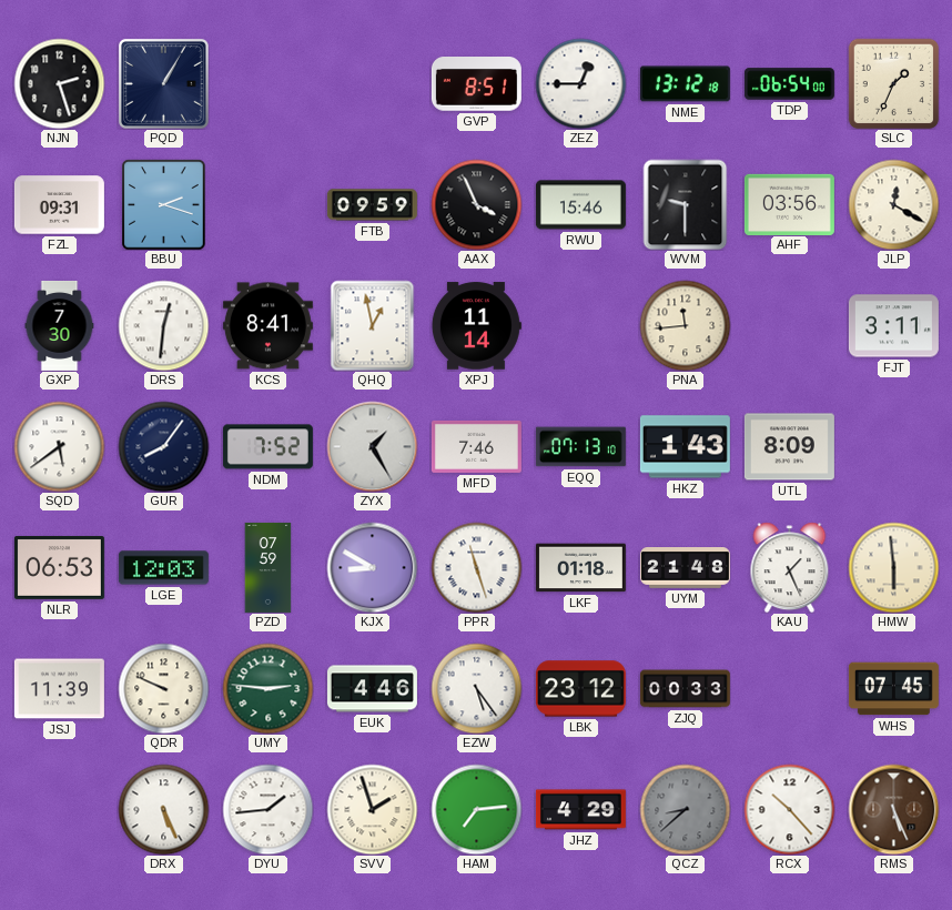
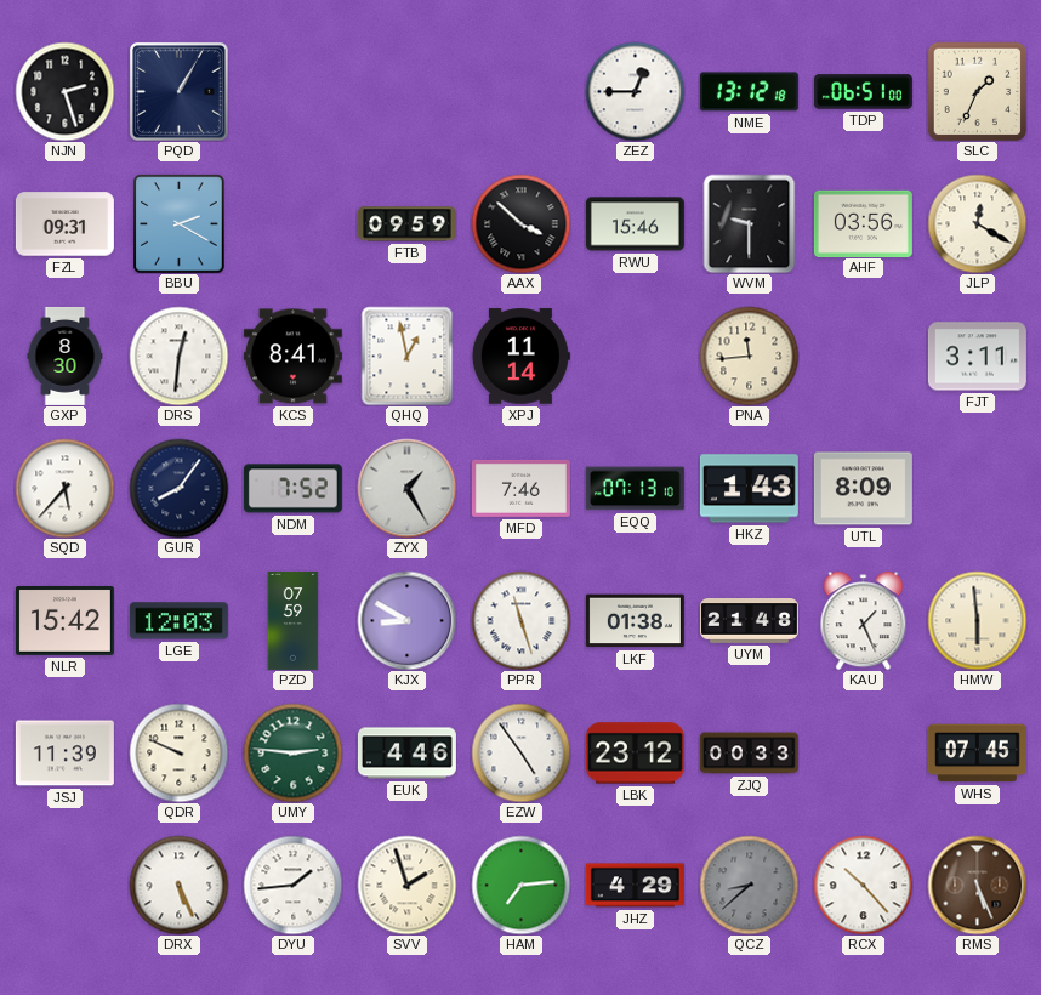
GVP: 8:51 -> none
TDP: 06:54 -> 06:51
BBU: 2:18 -> 2:20
AAX: 3:56 -> 3:52
GXP: 7:30 -> 8:30
SQD: 5:39 -> 5:37
NLR: 06:53 -> 15:42
LKF: 01:18 -> 01:38
EZW: 5:24 -> 4:54
